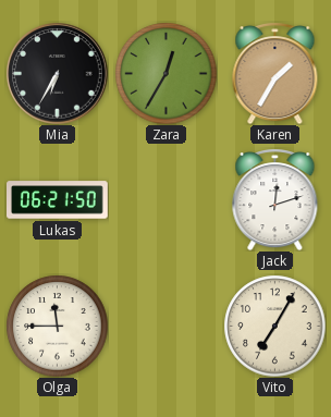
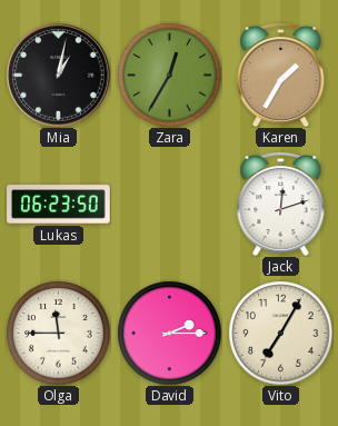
Mia: 6:35 -> 1:02
Lukas: 06:21 -> 06:23
David: none -> 2:15
